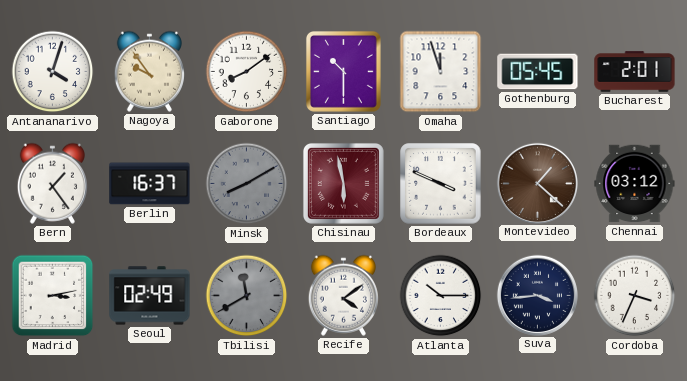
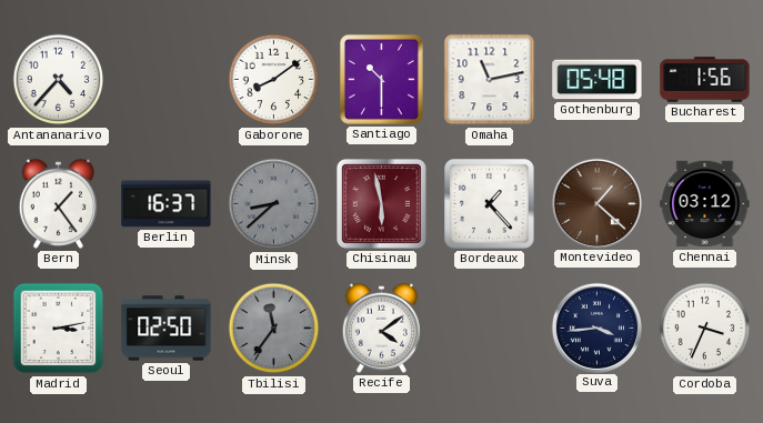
Antananarivo: 4:03 -> 4:37
Nagoya: 9:54 -> none
Omaha: 11:57 -> 11:13
Gothenburg: 05:45 -> 05:48
Bucharest: 2:01 -> 1:56
Minsk: 8:10 -> 8:38
Bordeaux: 3:49 -> 1:23
Seoul: 02:49 -> 02:50
Tbilisi: 11:40 -> 11:36
Atlanta: 10:15 -> none
